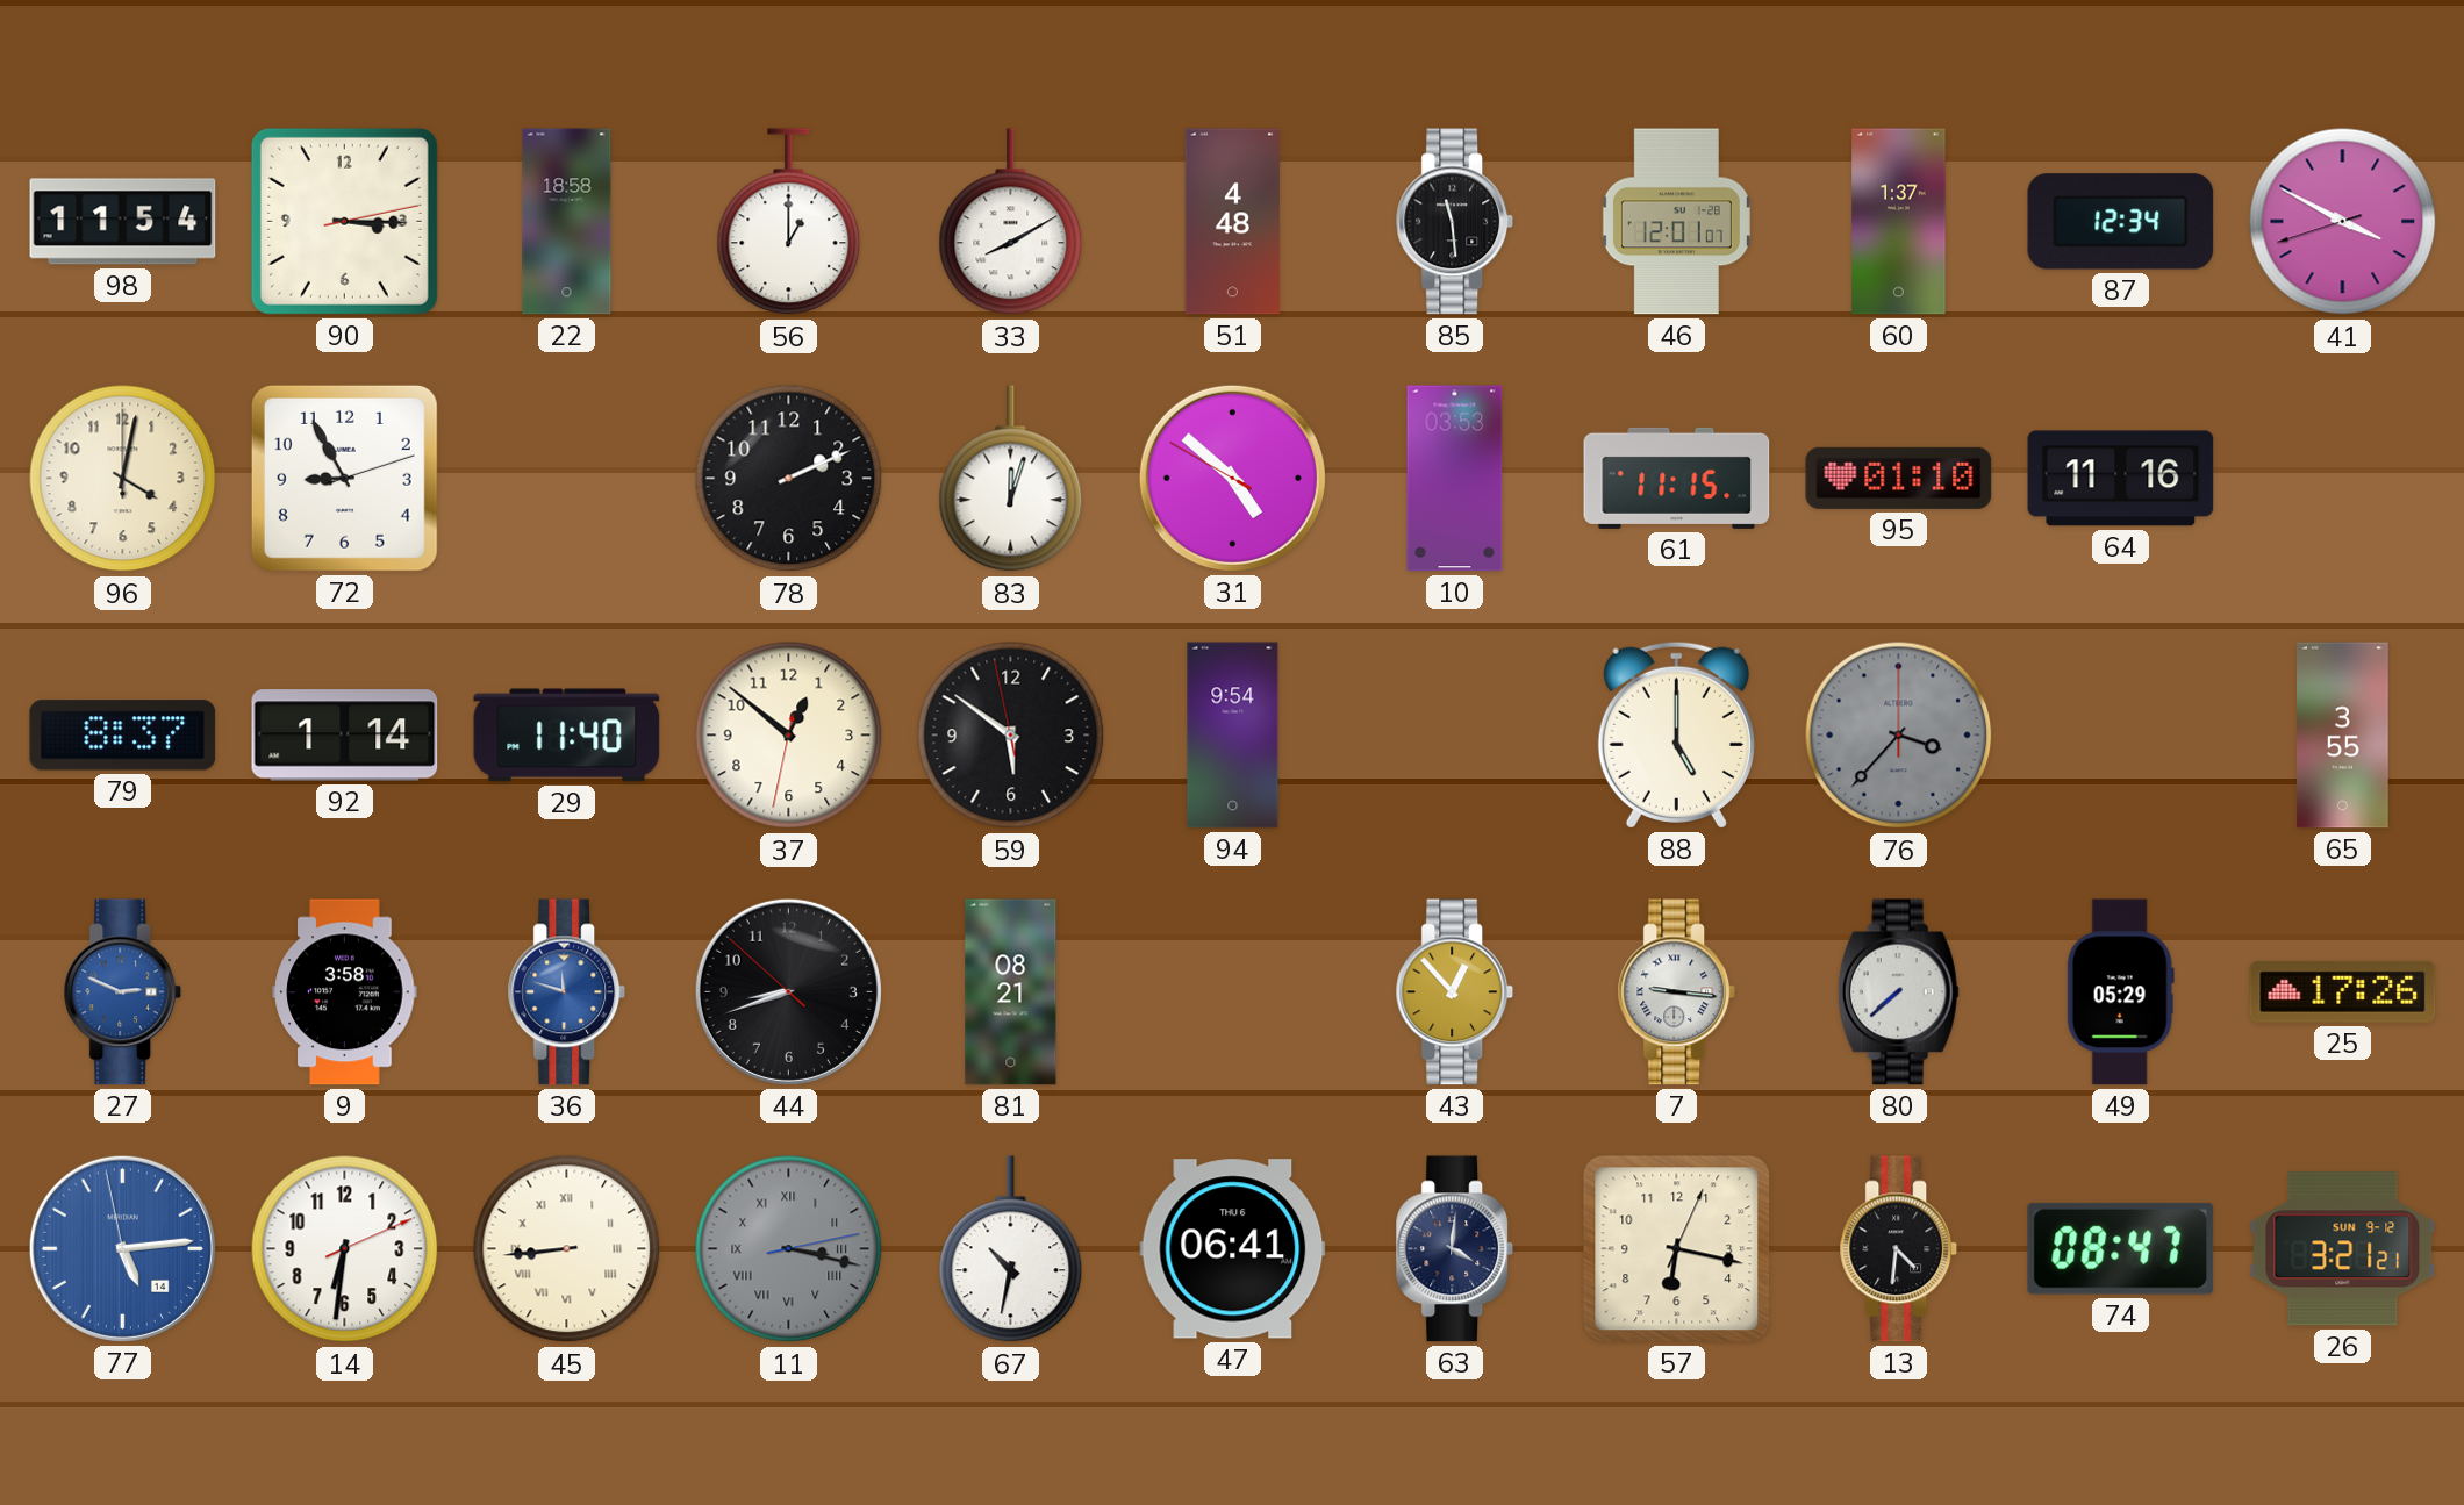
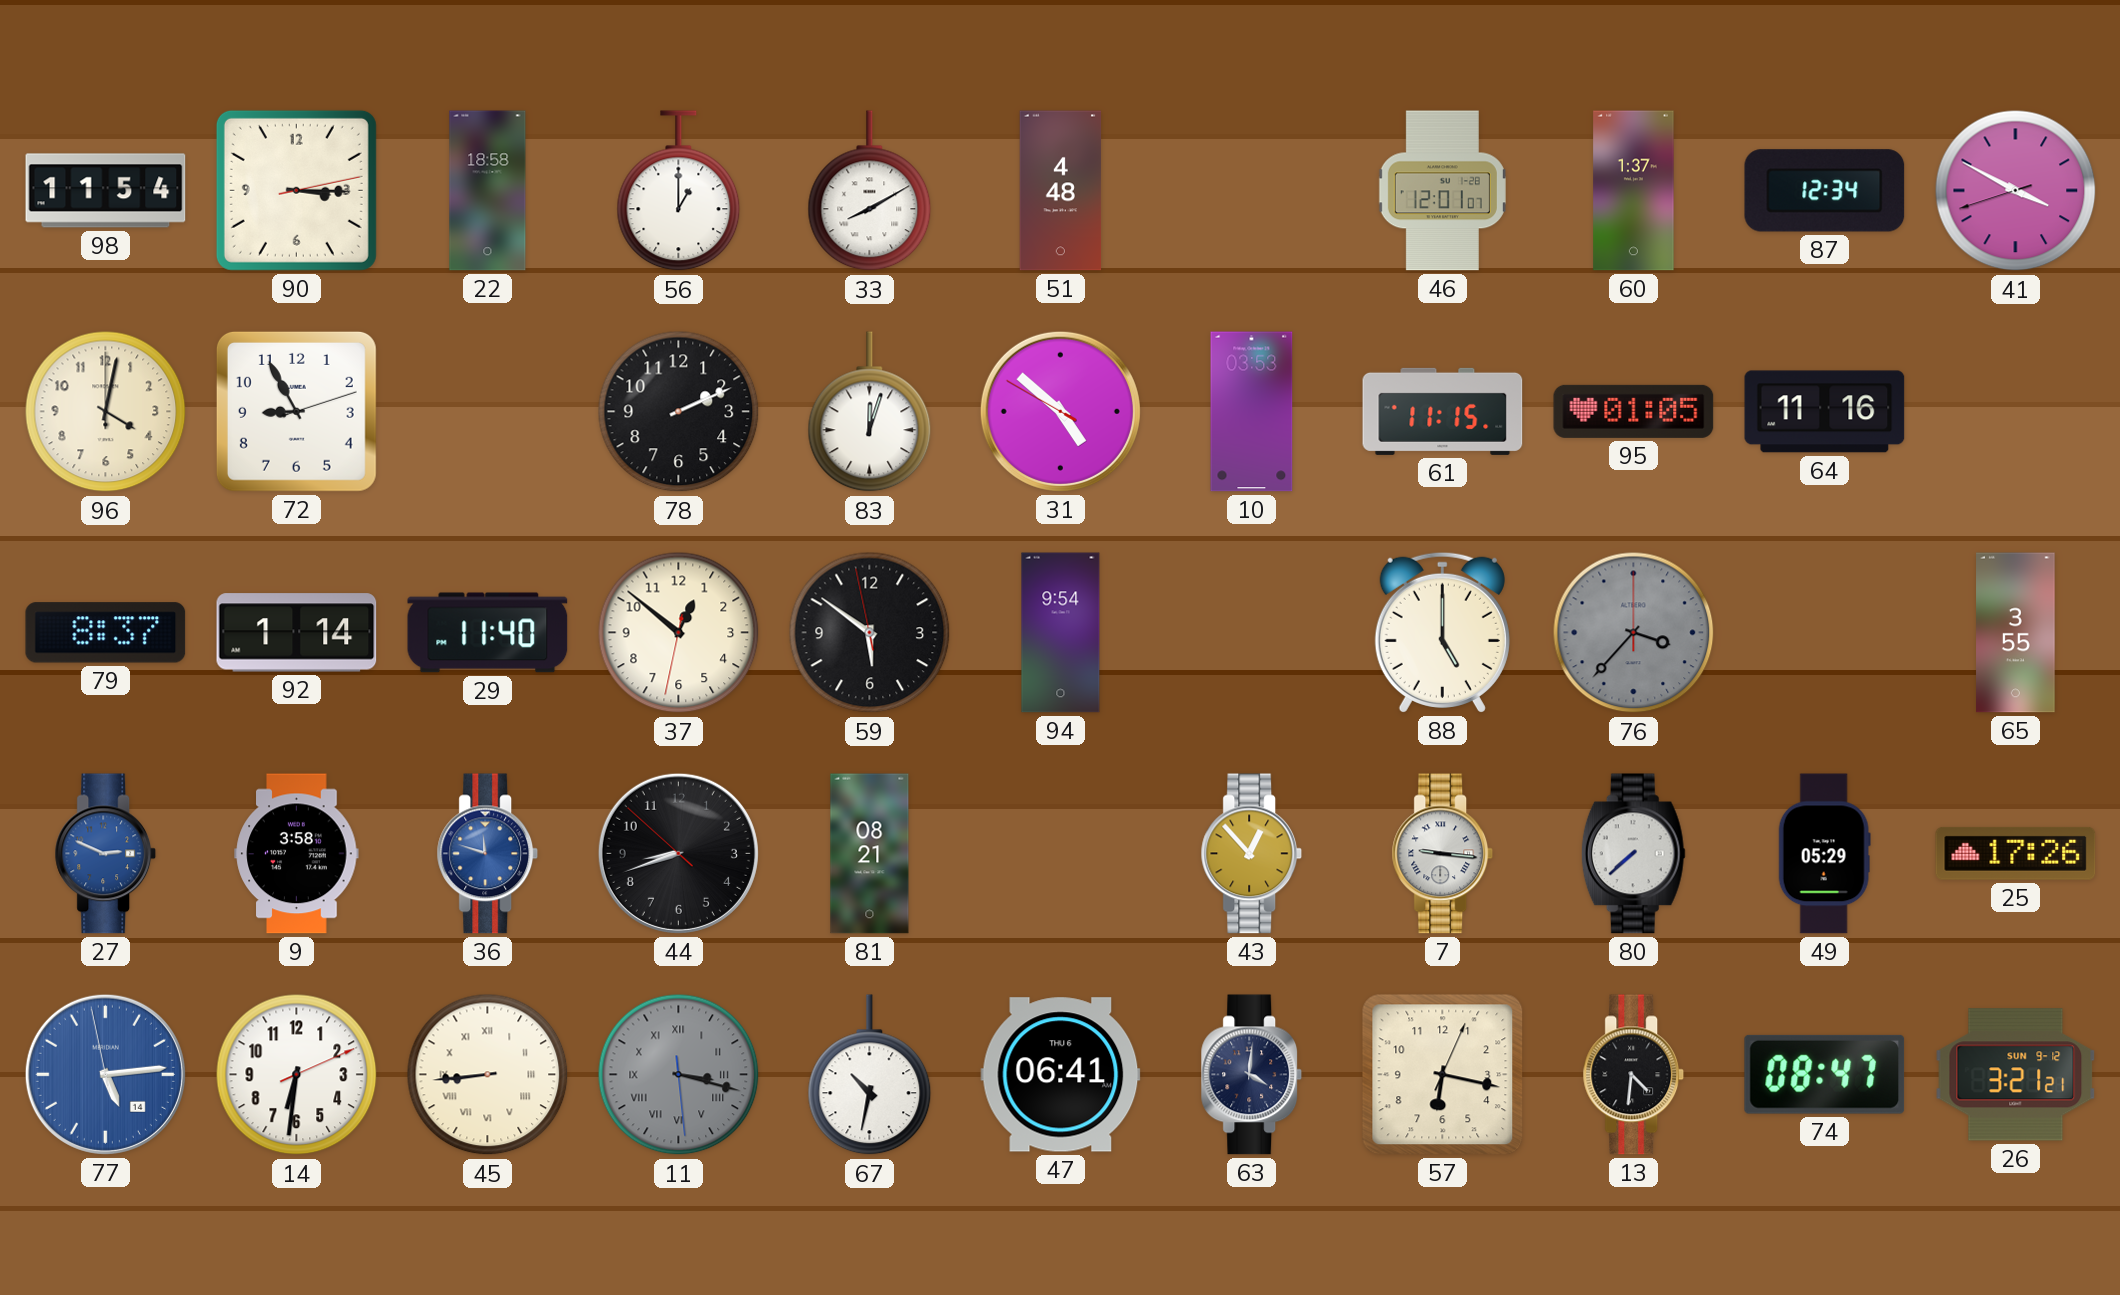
85: 11:29 -> none
95: 01:10 -> 01:05
11: 3:17:13 -> 3:17:29
